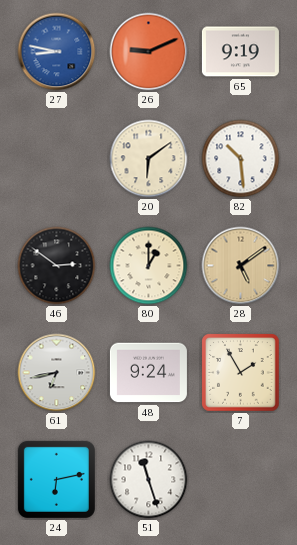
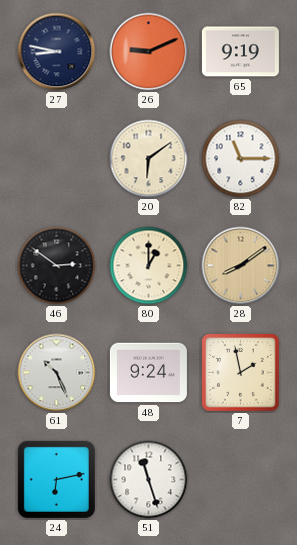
27 dial: blue -> navy
82: 10:29 -> 11:15
28: 5:09 -> 8:09
61: 6:43 -> 10:26
7: 1:55 -> 1:58
